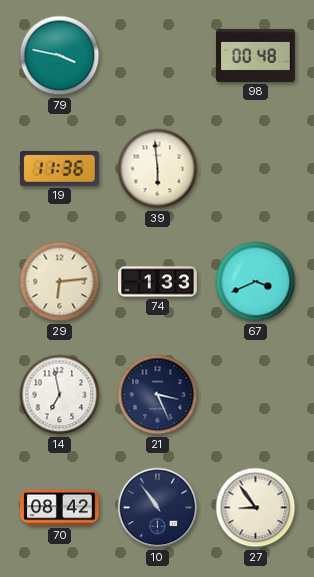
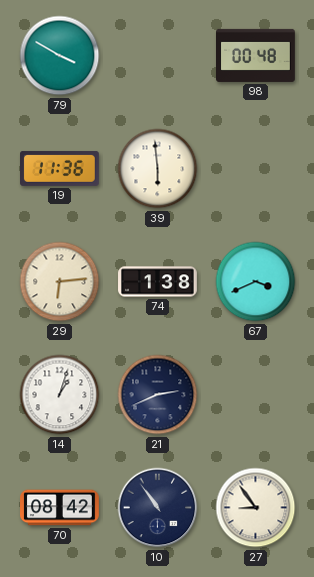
79: 3:47 -> 3:50
74: 1:33 -> 1:38
14: 6:58 -> 1:03
21: 3:26 -> 2:41
